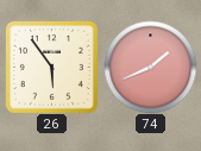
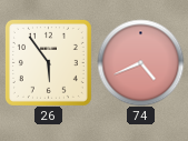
74: 1:41 -> 4:41
